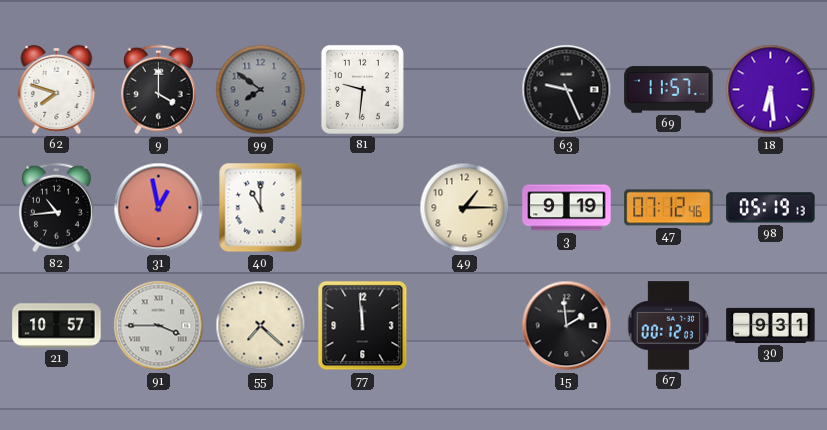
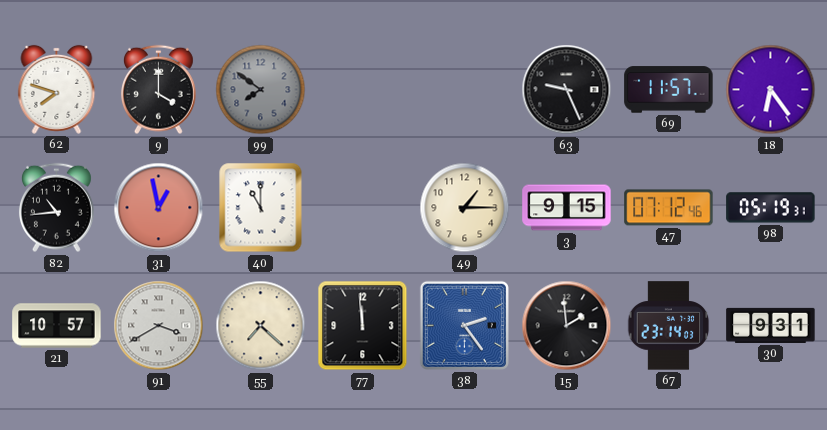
81: 9:31 -> none
18: 6:29 -> 6:24
3: 9:19 -> 9:15
98: 05:19:13 -> 05:19:31
91: 3:45 -> 3:40
38: none -> 2:24
67: 00:12 -> 23:14
